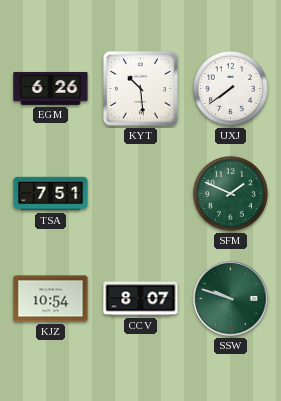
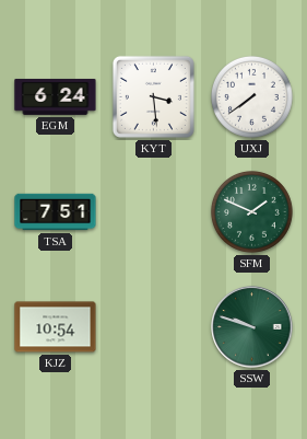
EGM: 6:26 -> 6:24
KYT: 10:29 -> 3:29
CCV: 8:07 -> none
